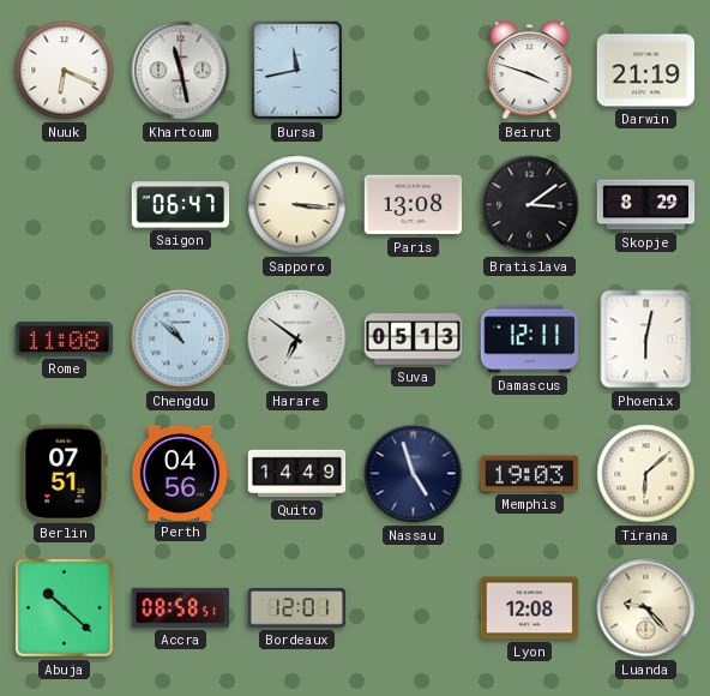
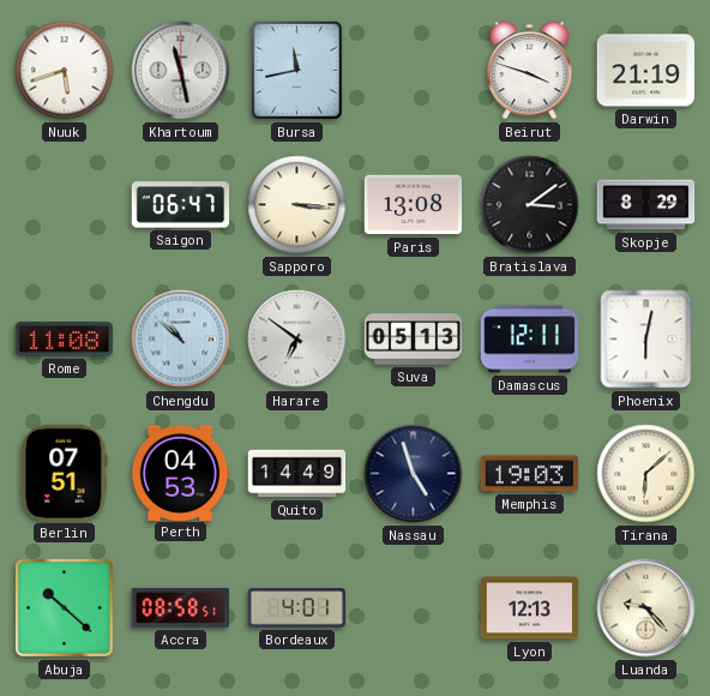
Nuuk: 6:19 -> 5:42
Perth: 04:56 -> 04:53
Bordeaux: 12:01 -> 4:01
Lyon: 12:08 -> 12:13
